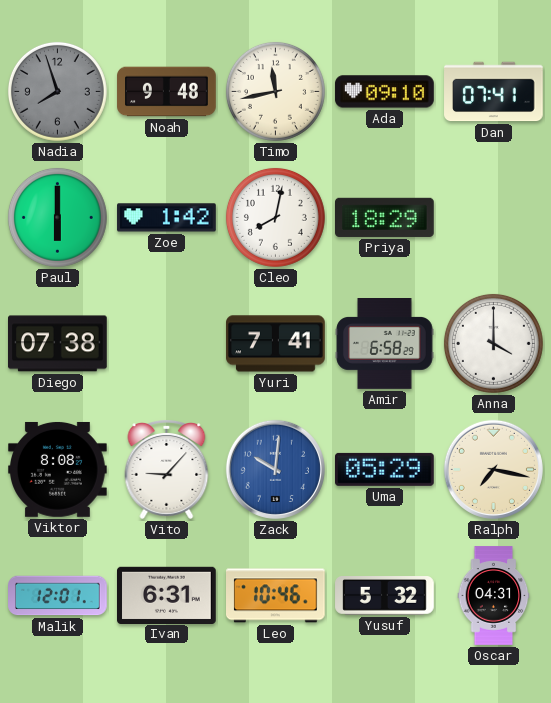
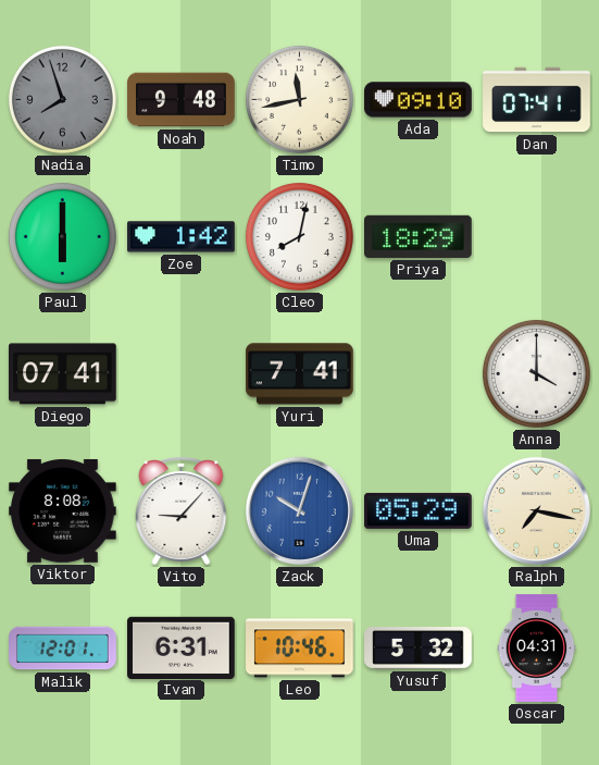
Diego: 07:38 -> 07:41
Amir: 6:58 -> none
Zack: 10:01 -> 10:03
